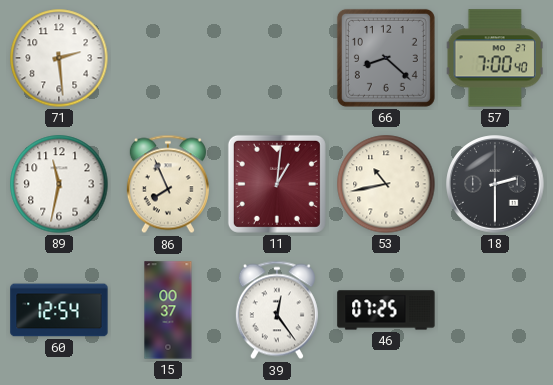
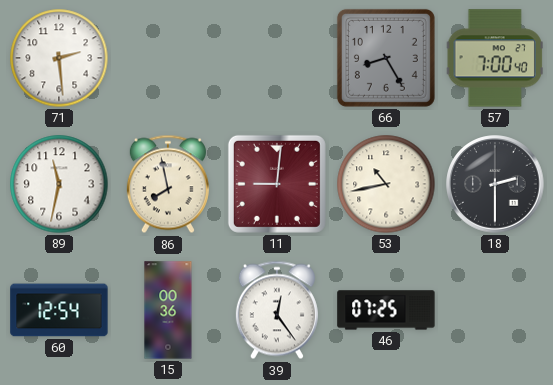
66: 8:22 -> 8:25
86: 7:56 -> 7:58
11: 1:01 -> 9:01
15: 00:37 -> 00:36
